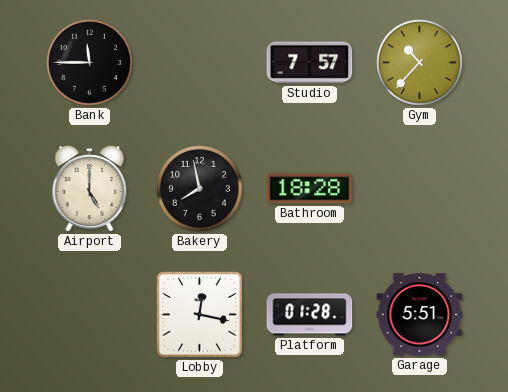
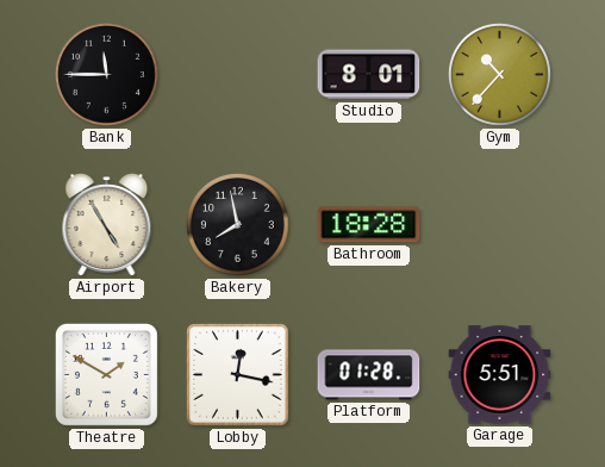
Studio: 7:57 -> 8:01
Airport: 5:00 -> 4:55
Theatre: none -> 1:50
